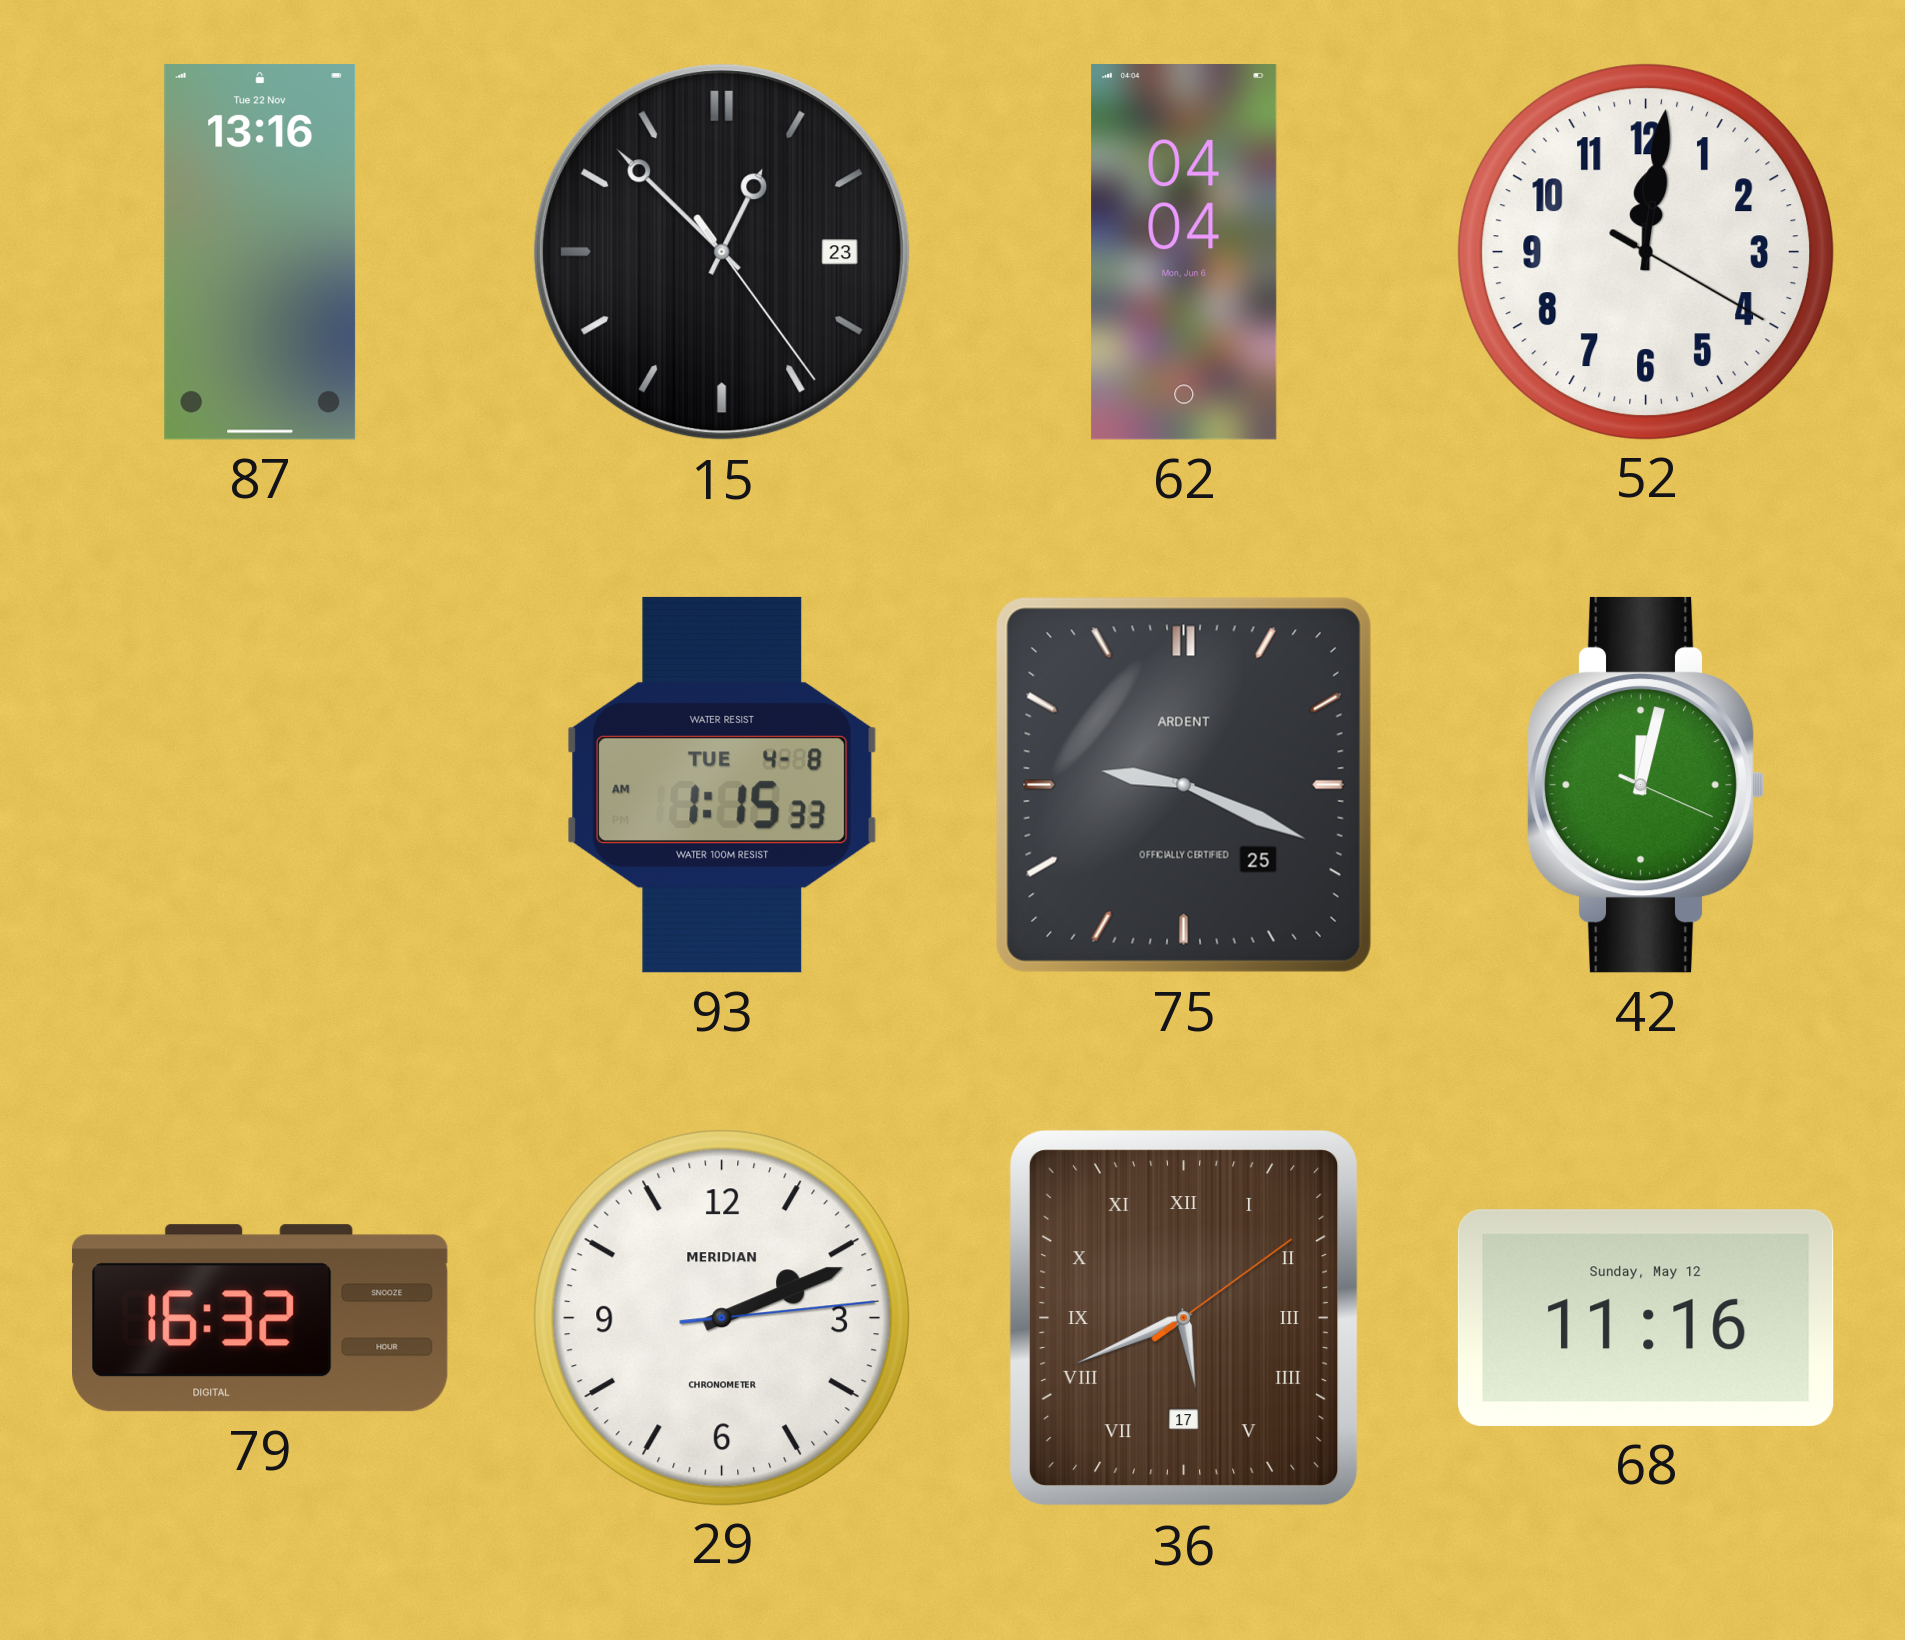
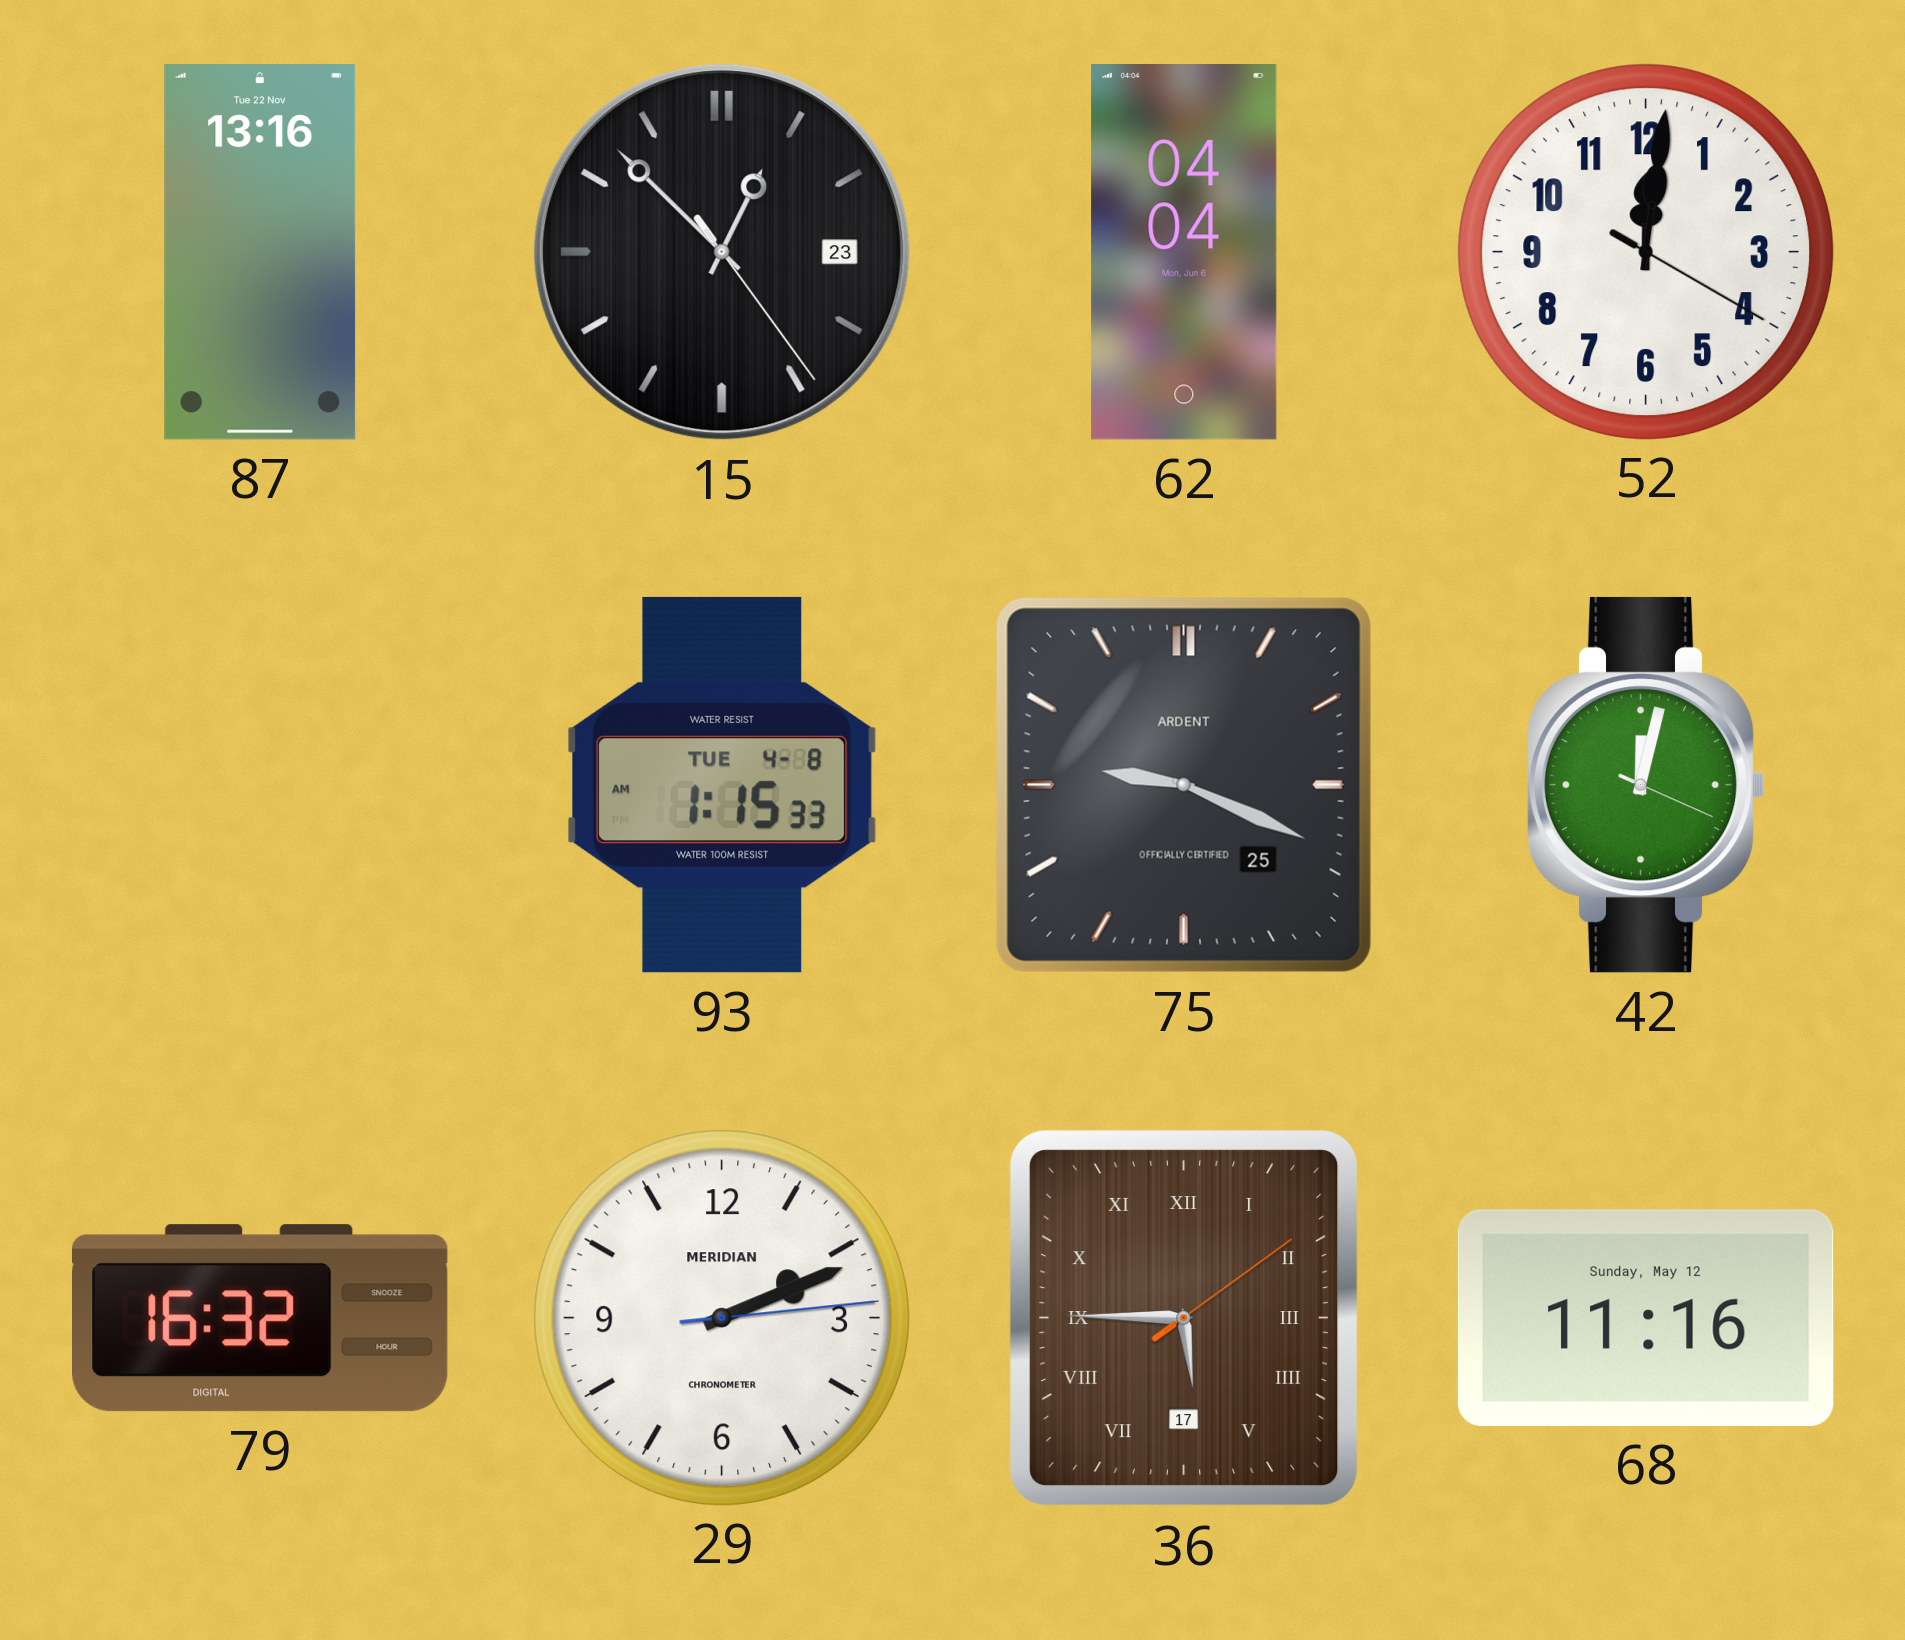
36: 5:41 -> 5:45
